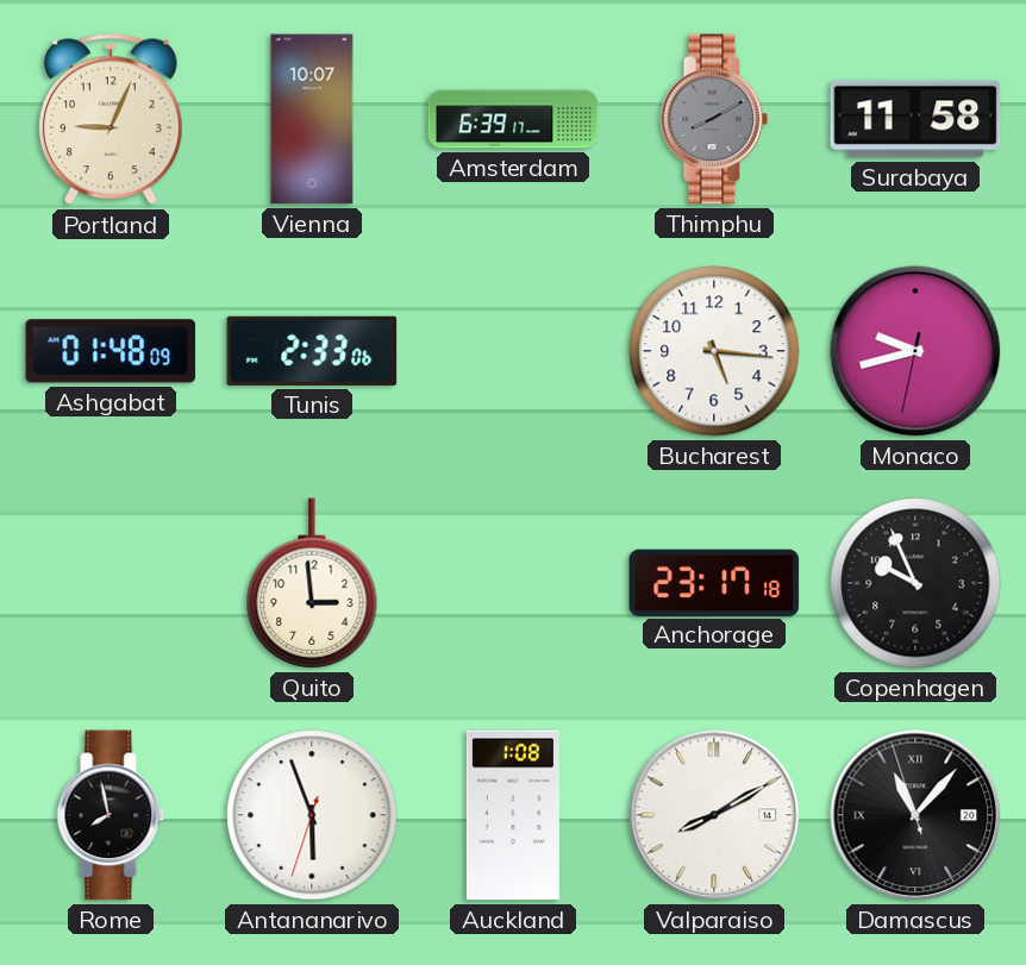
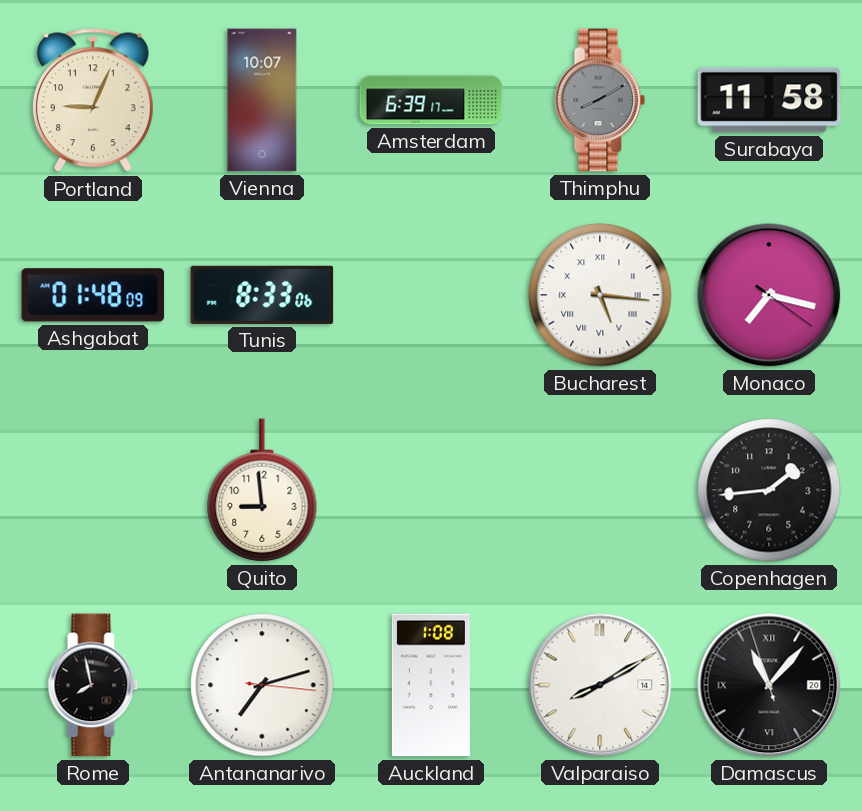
Tunis: 2:33 -> 8:33
Bucharest numerals: Arabic -> Roman
Monaco: 9:42 -> 7:17
Quito: 2:59 -> 8:59
Anchorage: 23:17 -> none
Copenhagen: 9:56 -> 1:44
Antananarivo: 5:56 -> 7:12
